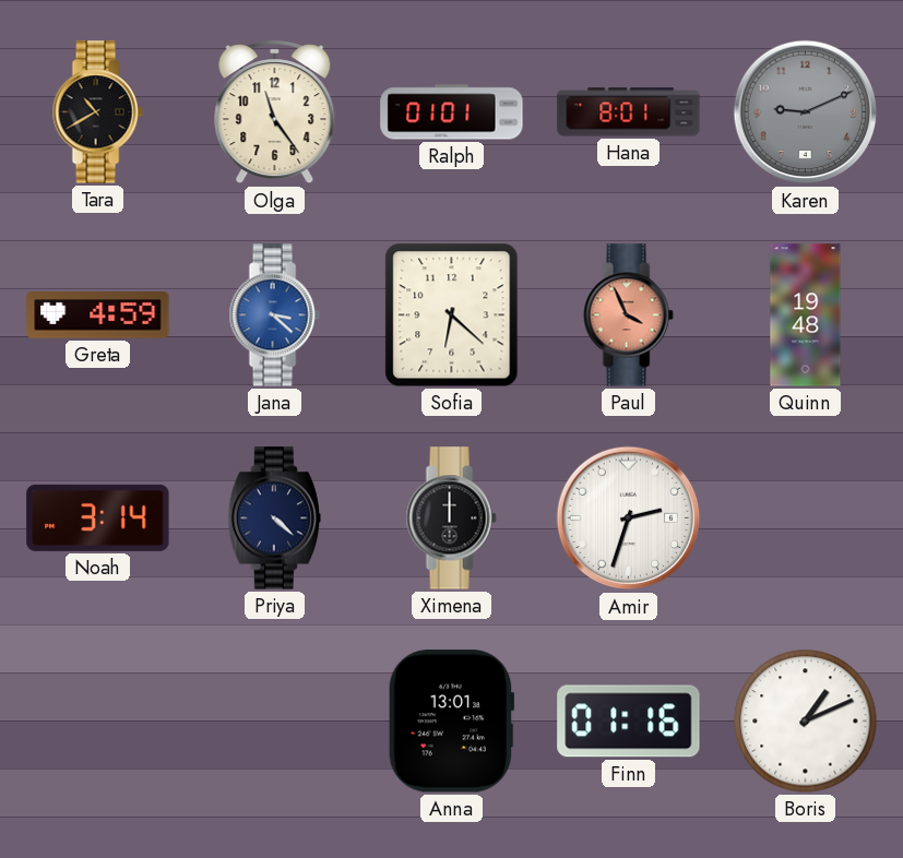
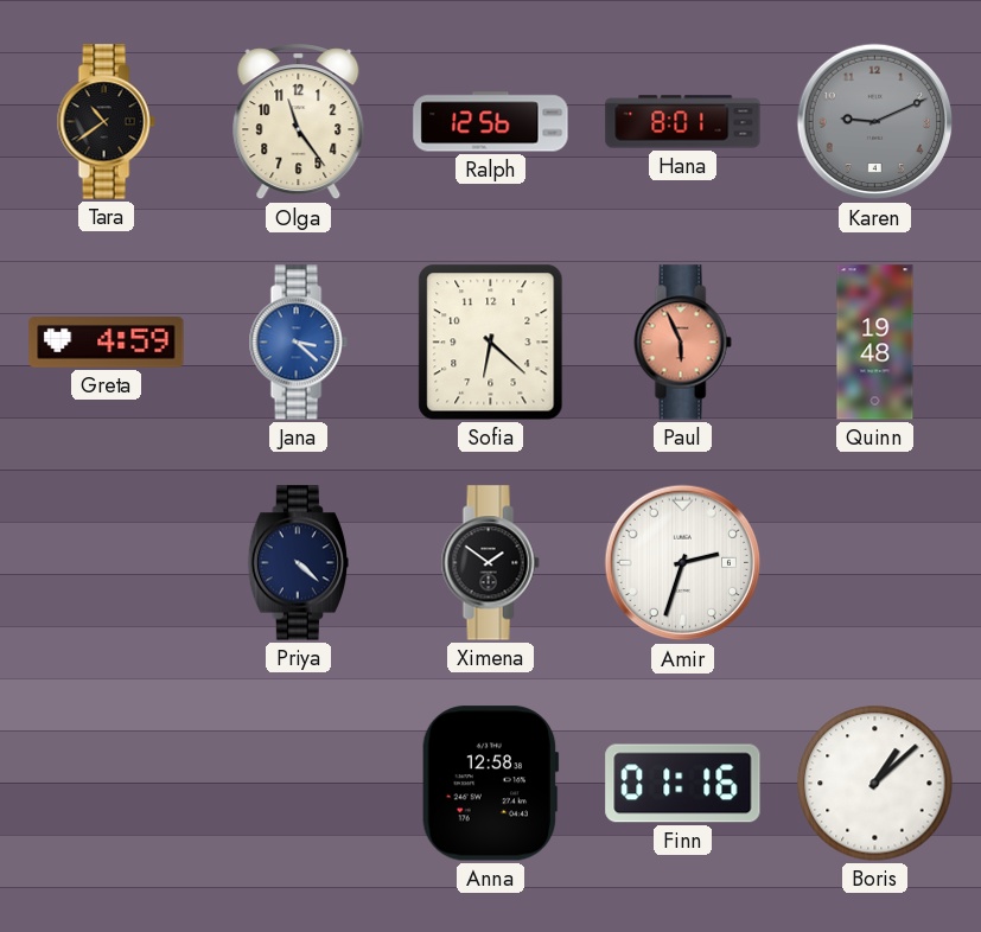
Tara: 10:40 -> 10:39
Ralph: 01:01 -> 12:56
Paul: 3:56 -> 5:56
Noah: 3:14 -> none
Ximena: 12:00 -> 1:51
Anna: 13:01 -> 12:58
Boris: 1:11 -> 1:08
